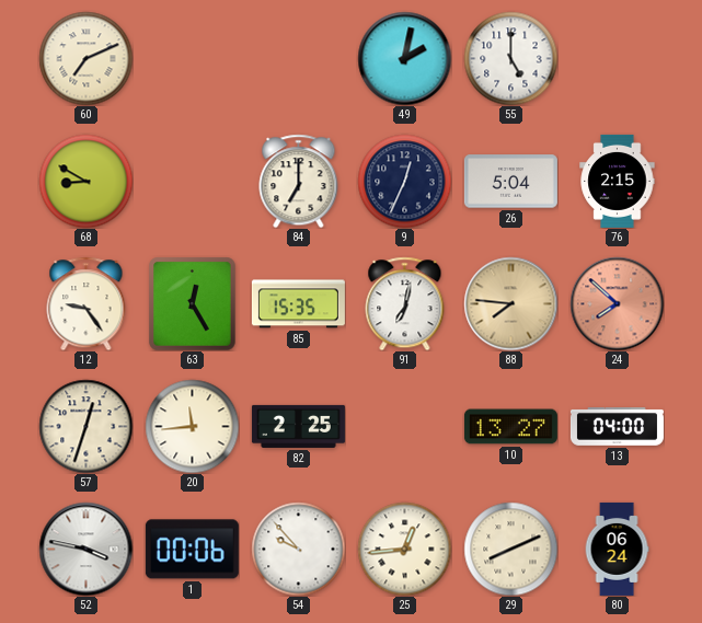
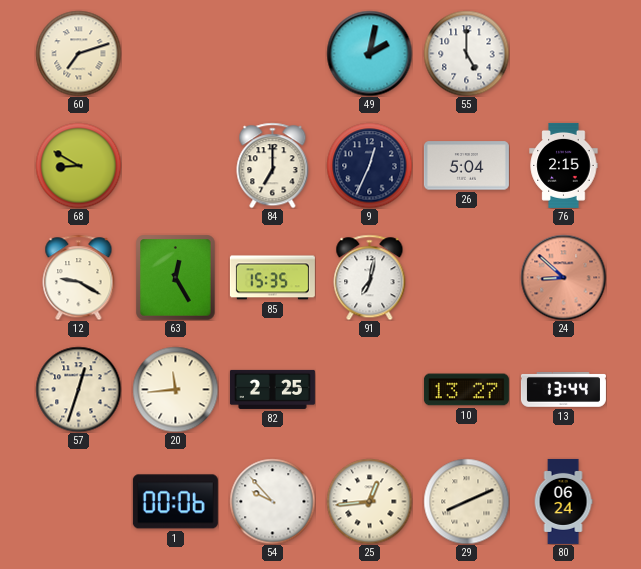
60: 7:11 -> 7:12
12: 9:24 -> 9:20
88: 7:46 -> none
24: 7:52 -> 8:52
13: 04:00 -> 13:44
52: 3:47 -> none
